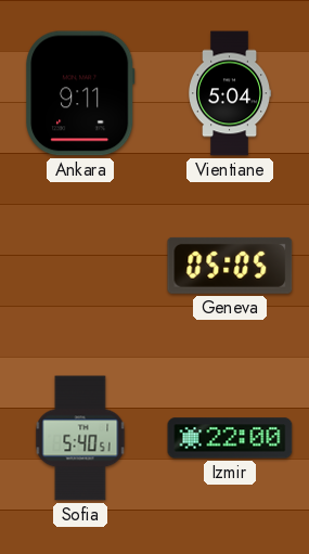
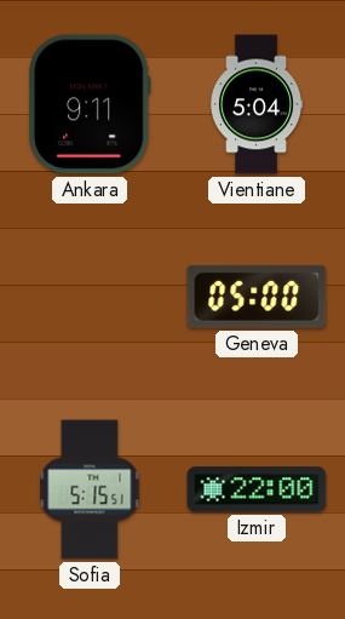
Geneva: 05:05 -> 05:00
Sofia: 5:40 -> 5:15
